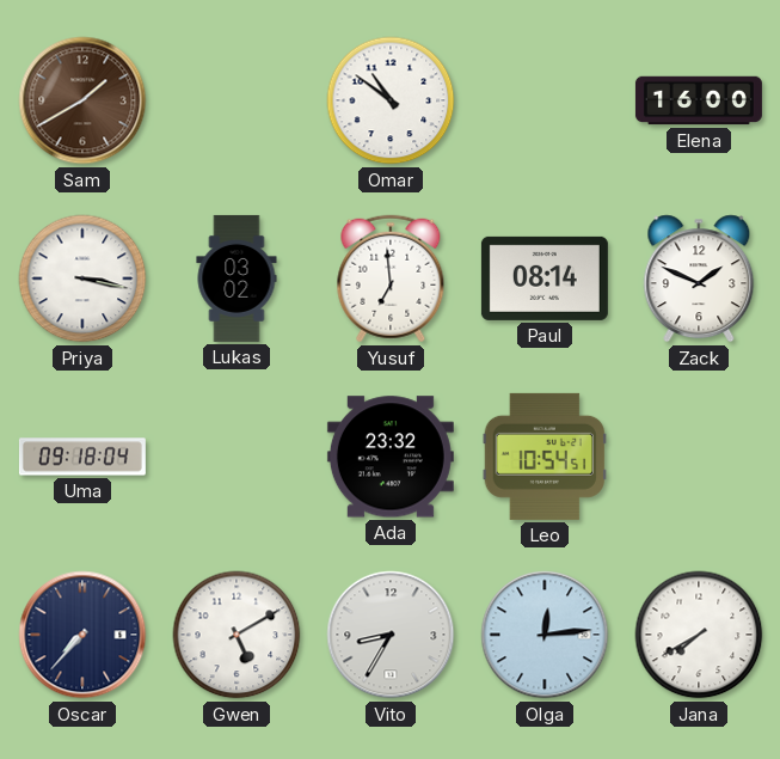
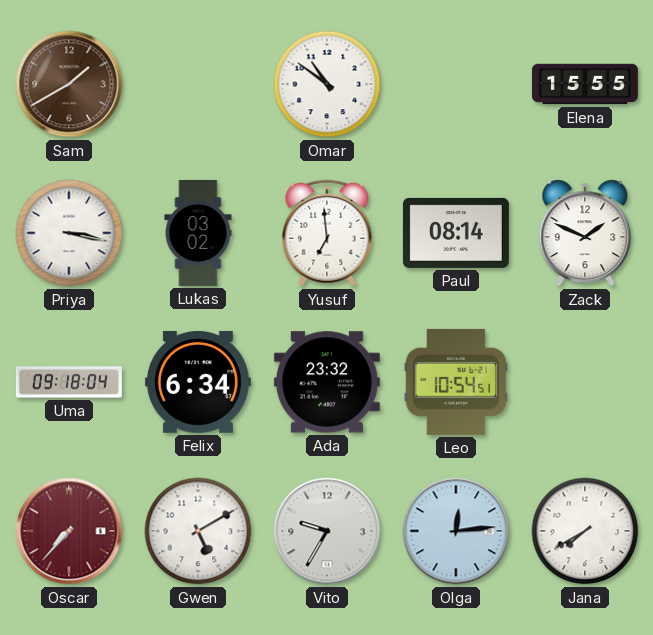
Elena: 16:00 -> 15:55
Felix: none -> 6:34
Oscar dial: navy -> burgundy
Vito: 8:35 -> 9:35
